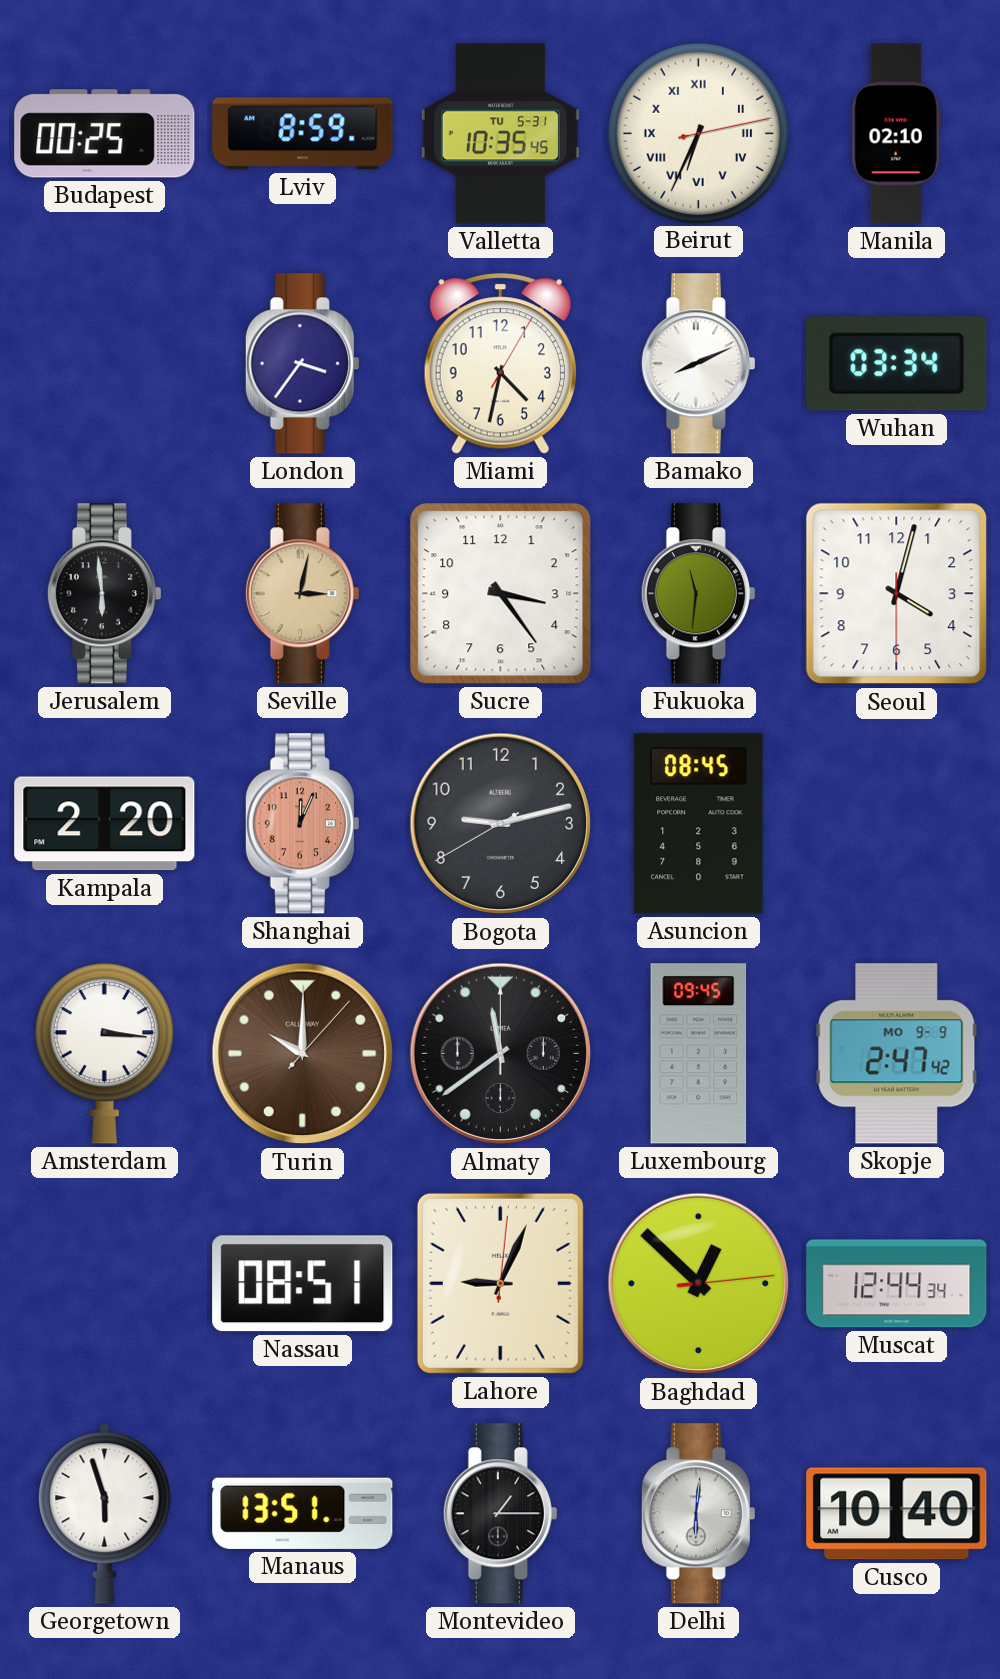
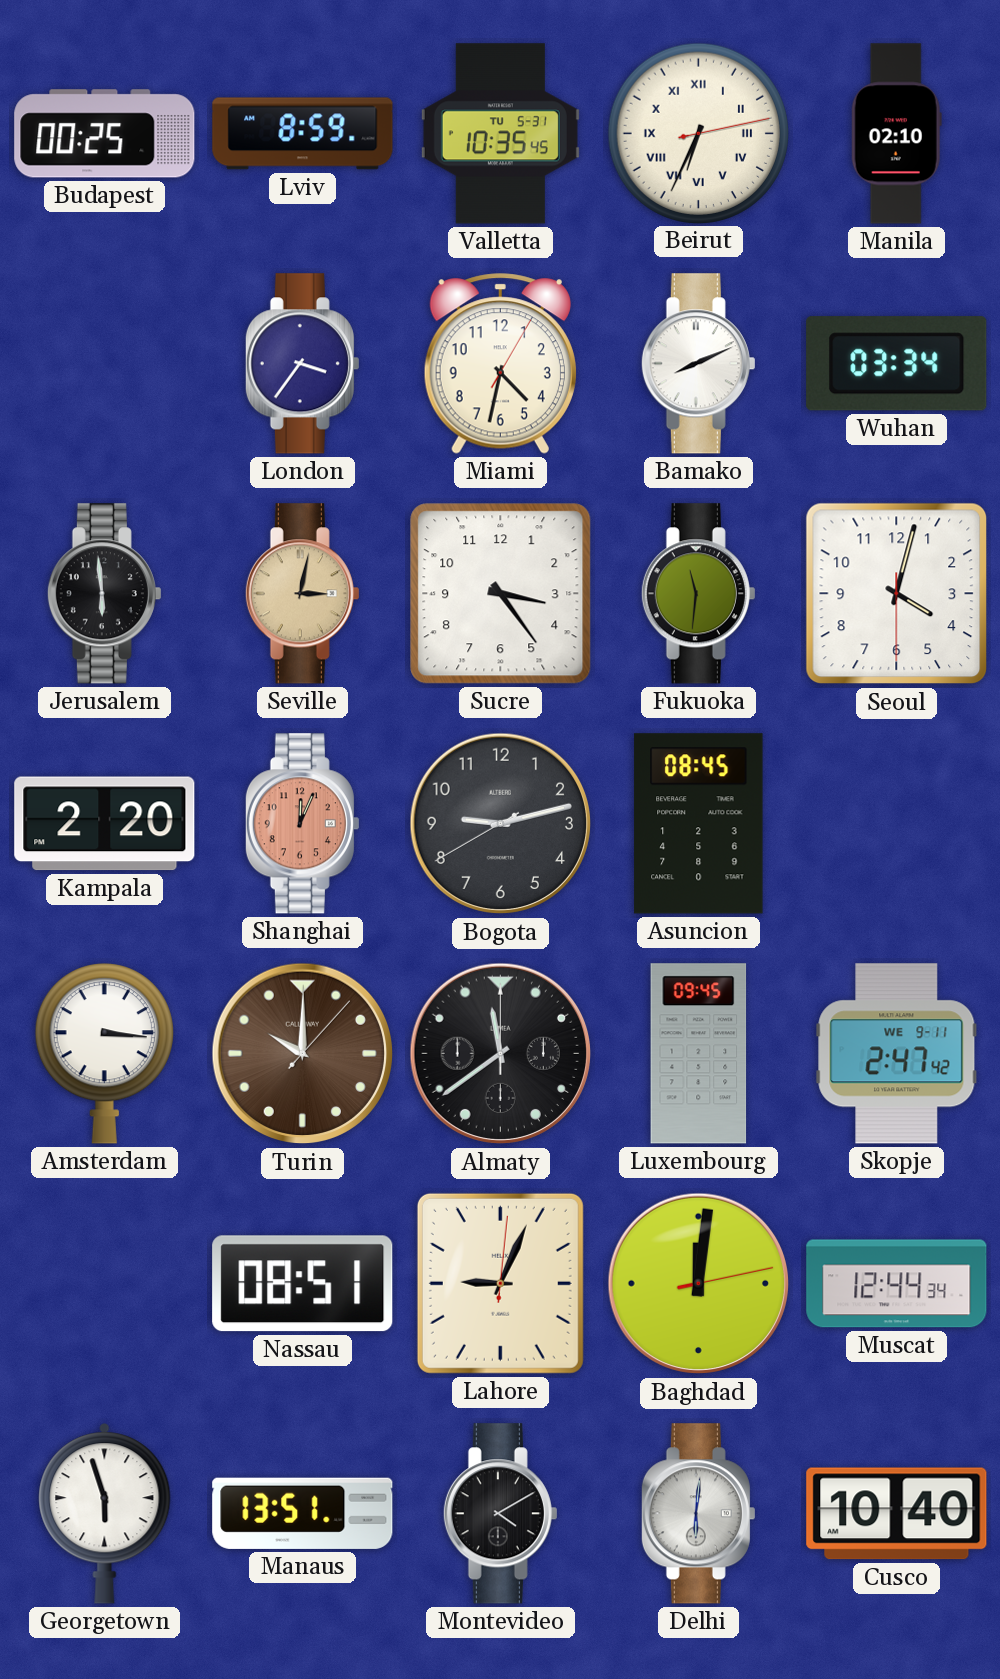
Skopje date: MO 9-9 -> WE 9-11
Baghdad: 12:52 -> 12:01
Montevideo: 1:15 -> 4:10
